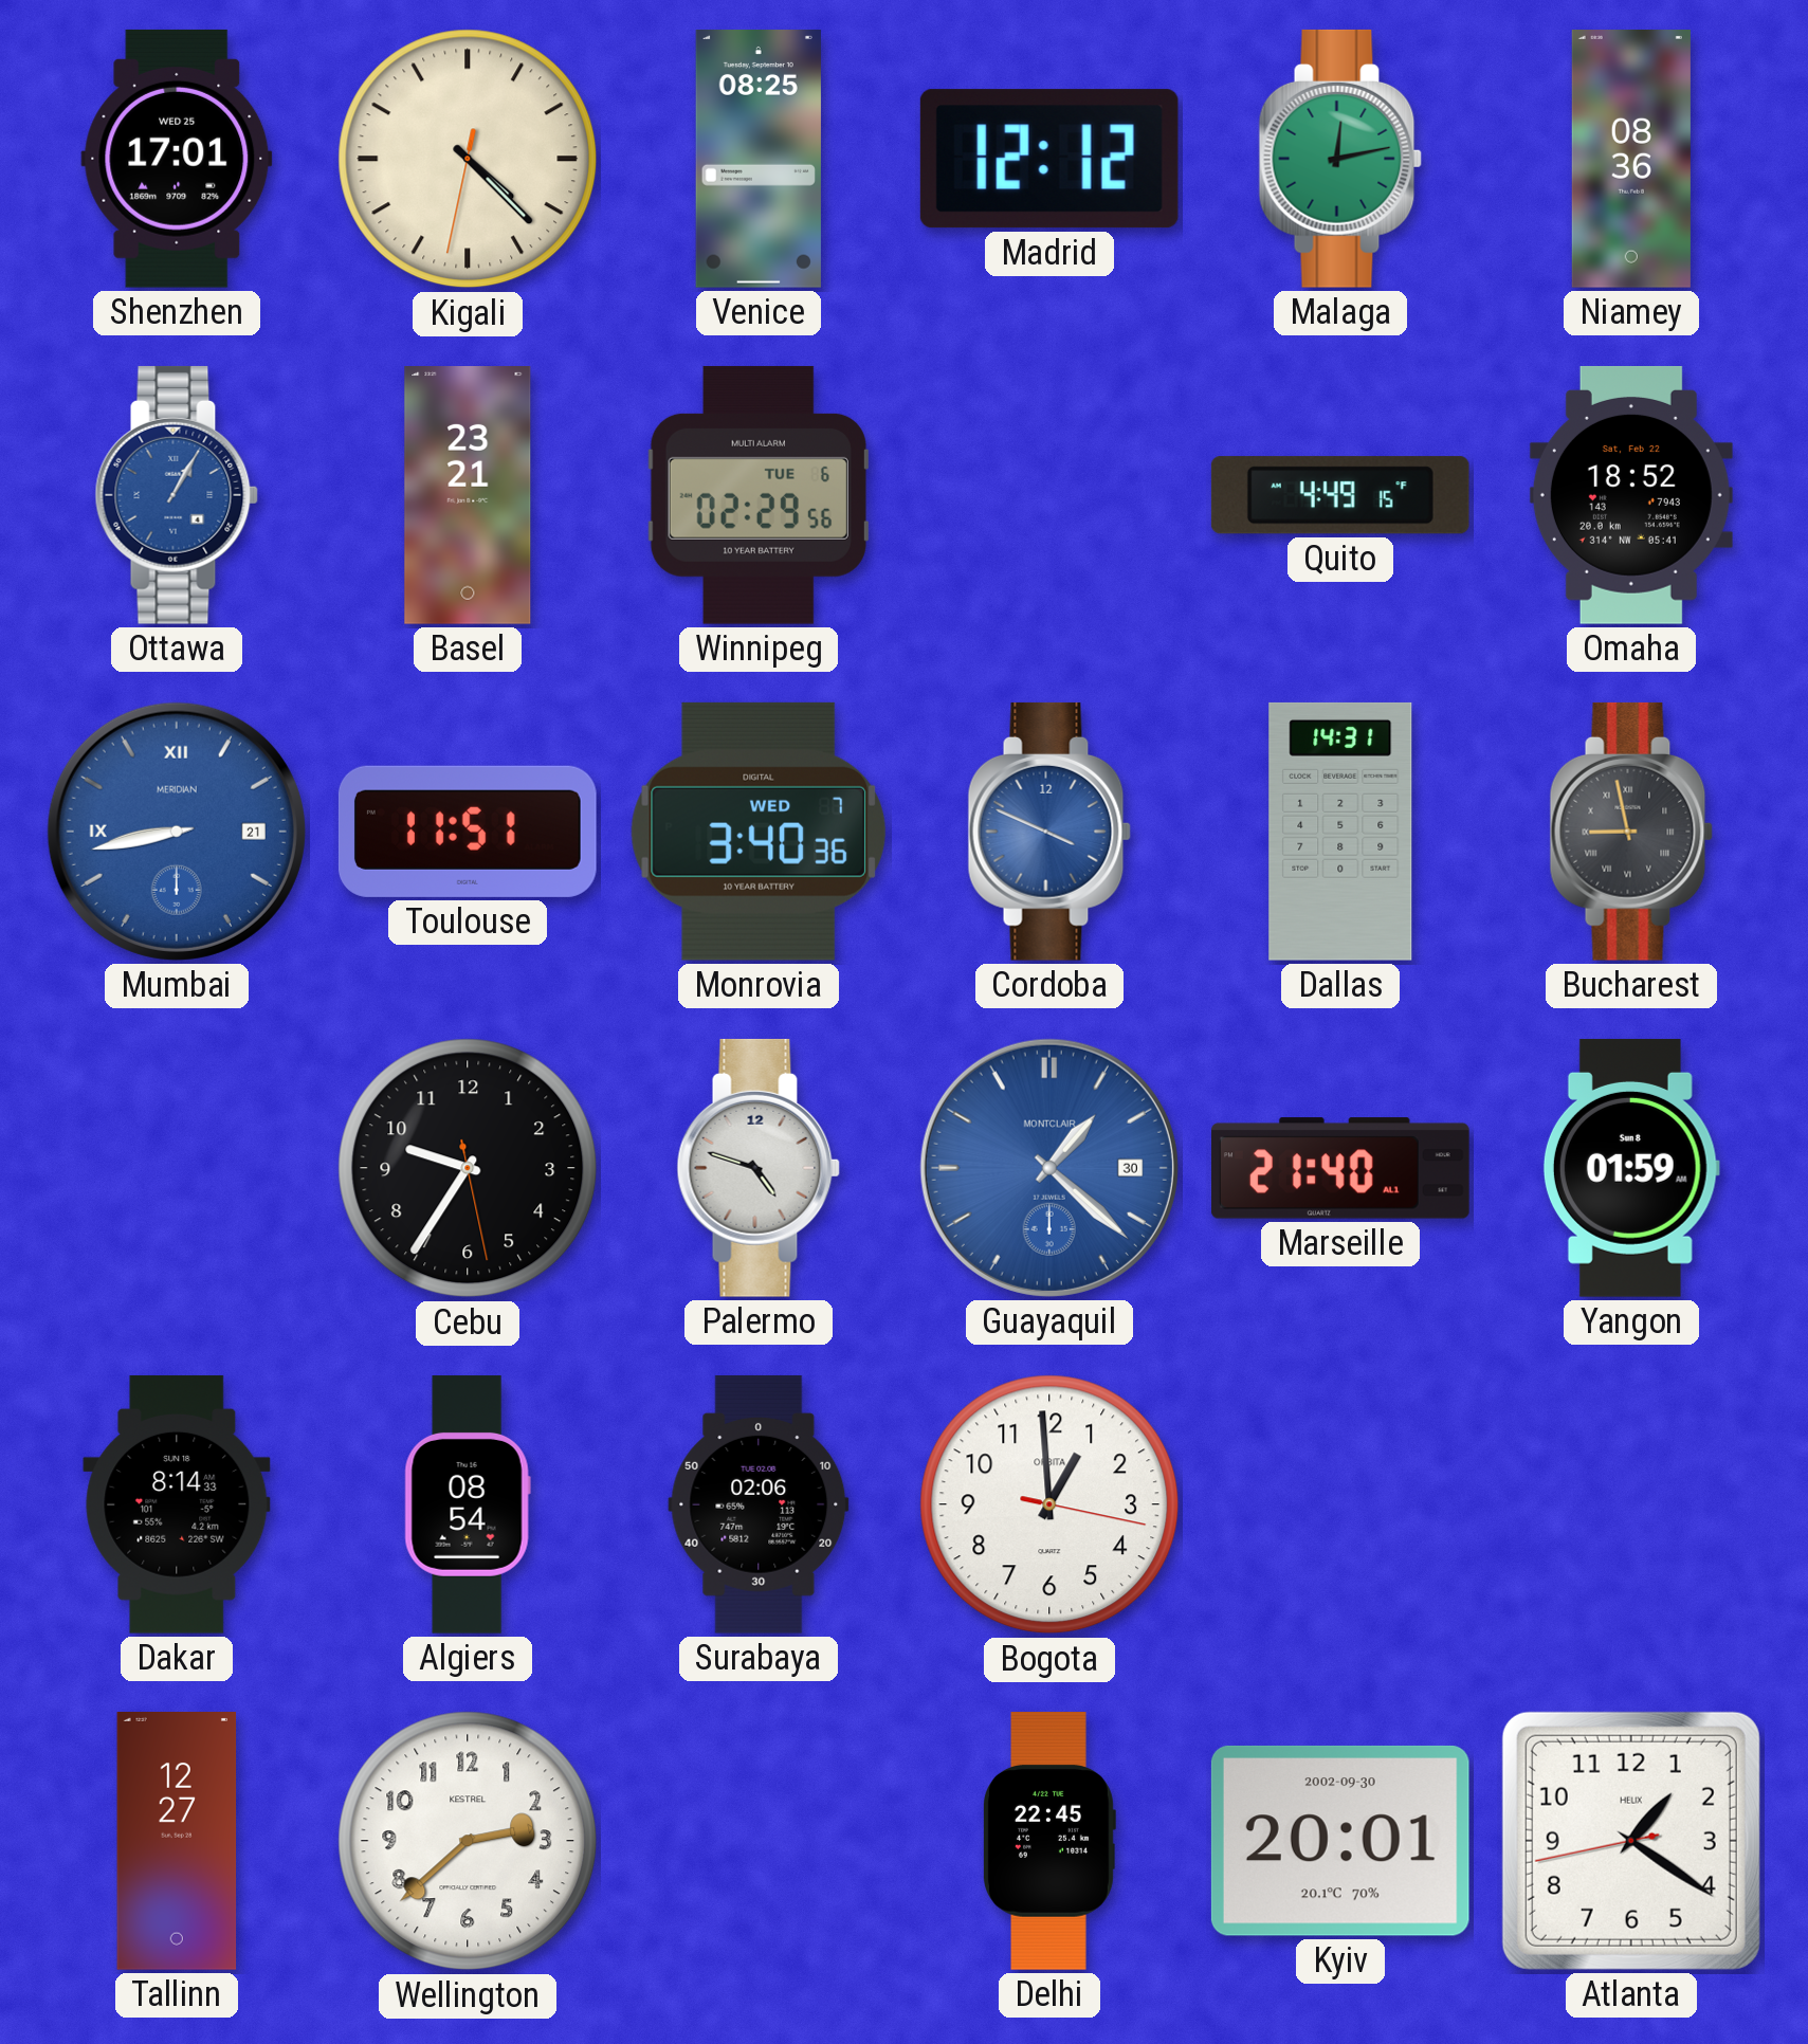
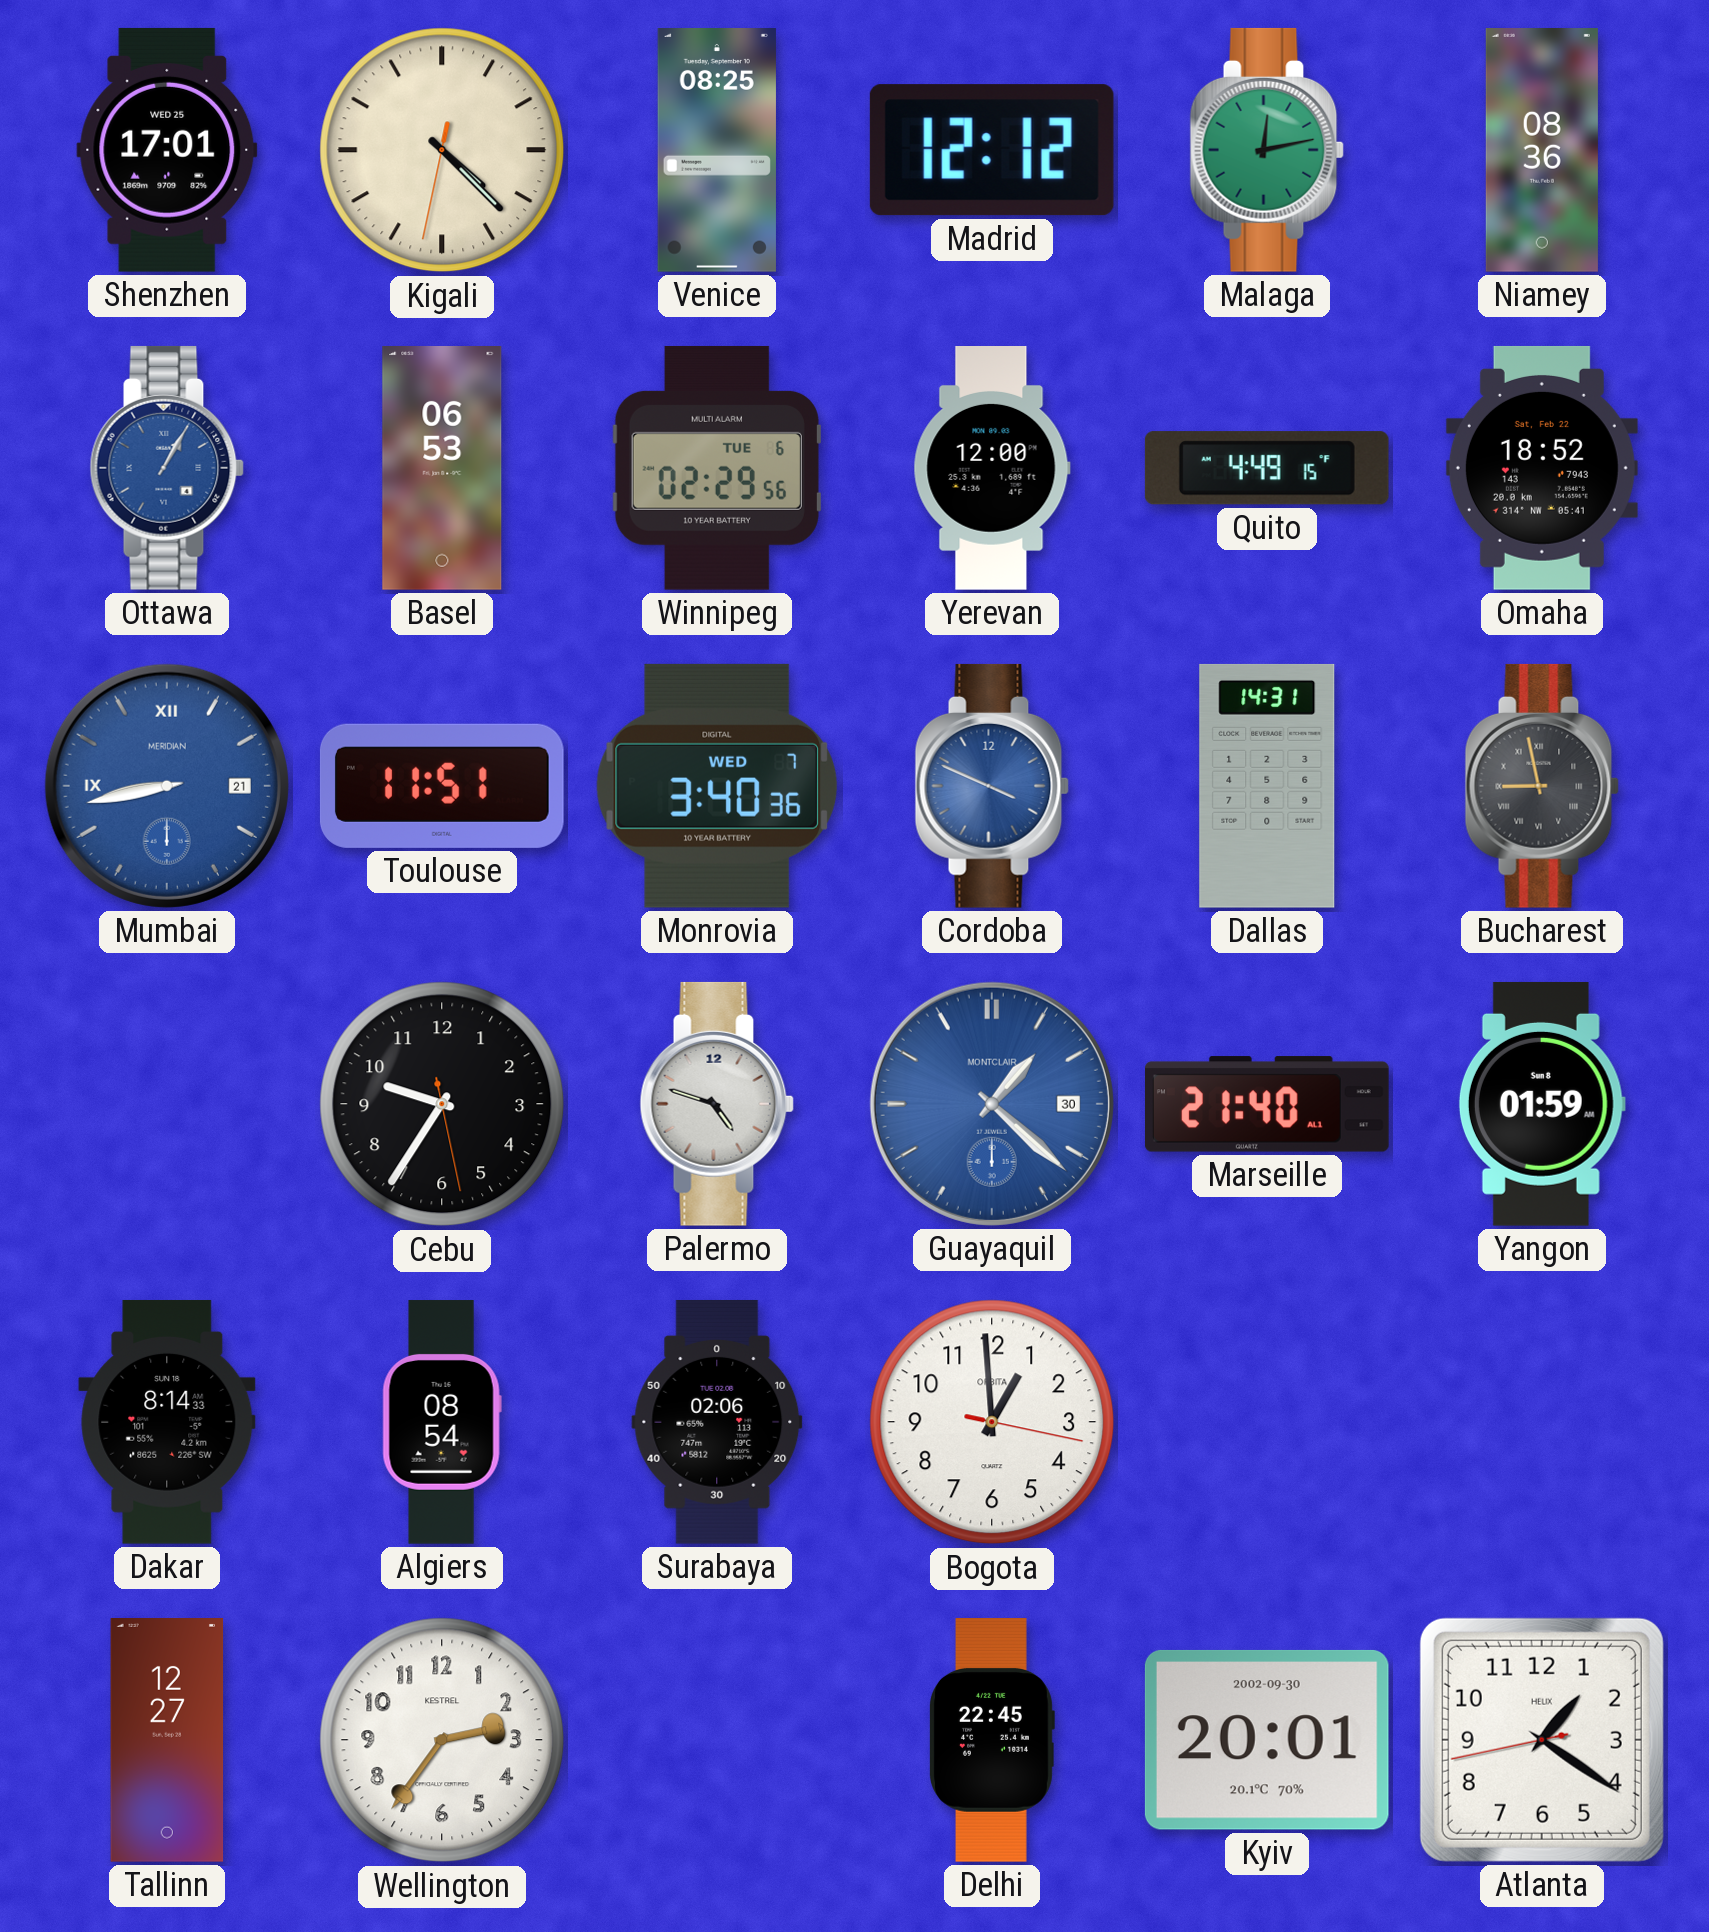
Basel: 23:21 -> 06:53
Yerevan: none -> 12:00
Wellington: 2:38 -> 2:36
